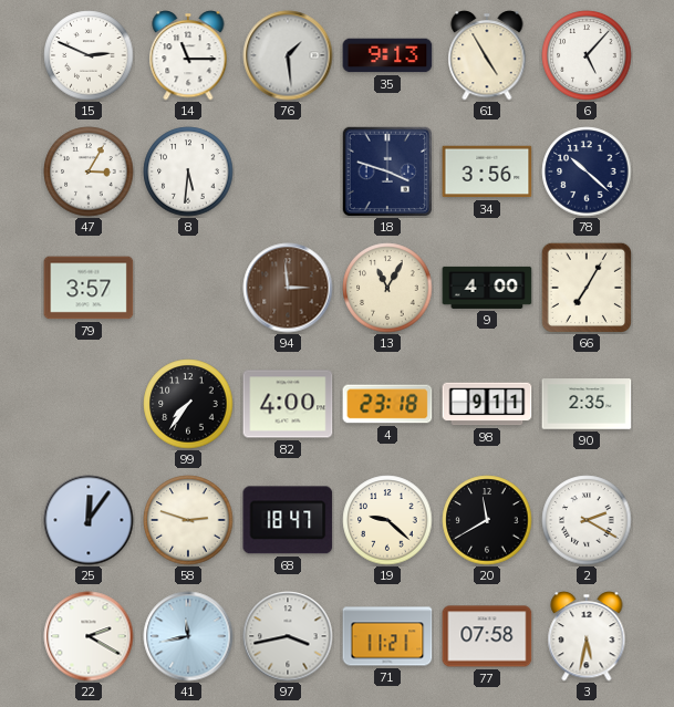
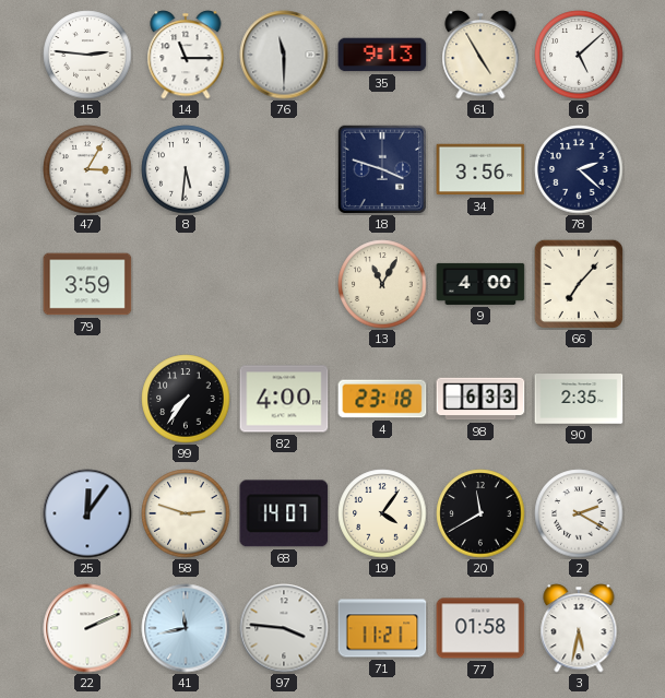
15: 2:49 -> 2:46
76: 1:29 -> 11:30
6: 5:07 -> 5:08
78: 10:22 -> 2:22
79: 3:57 -> 3:59
94: 2:59 -> none
66: 7:05 -> 7:07
98: 9:11 -> 6:33
68: 18:47 -> 14:07
19: 9:22 -> 4:06
22: 2:20 -> 2:11
97: 3:43 -> 3:46
77: 07:58 -> 01:58
